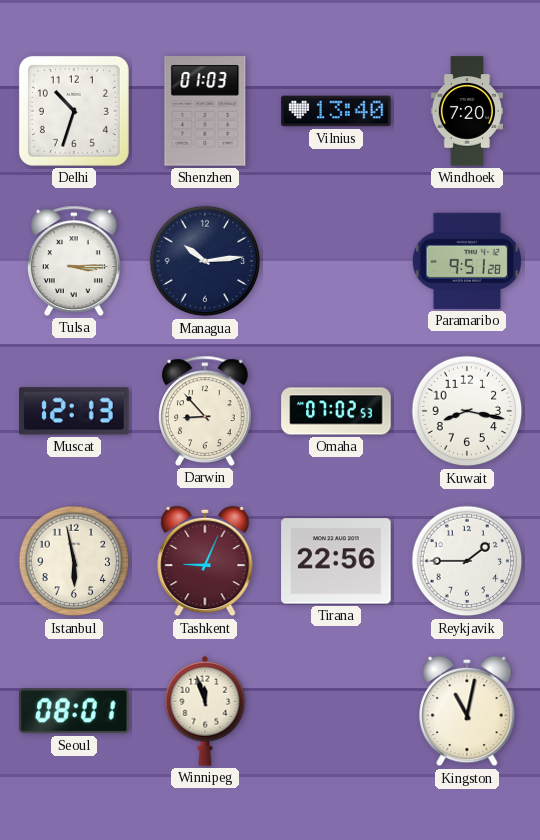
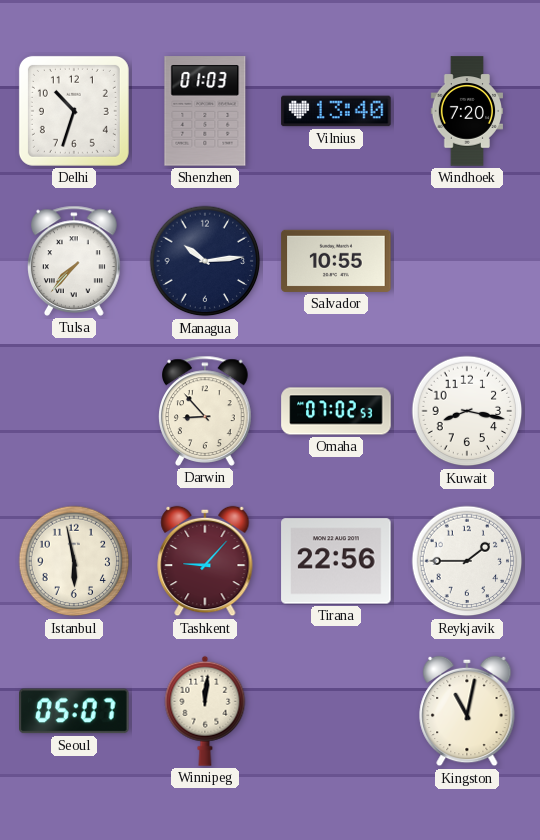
Tulsa: 3:15 -> 7:37
Salvador: none -> 10:55
Paramaribo: 9:51 -> none
Muscat: 12:13 -> none
Tashkent: 9:04 -> 9:07
Seoul: 08:01 -> 05:07
Winnipeg: 11:57 -> 12:01
